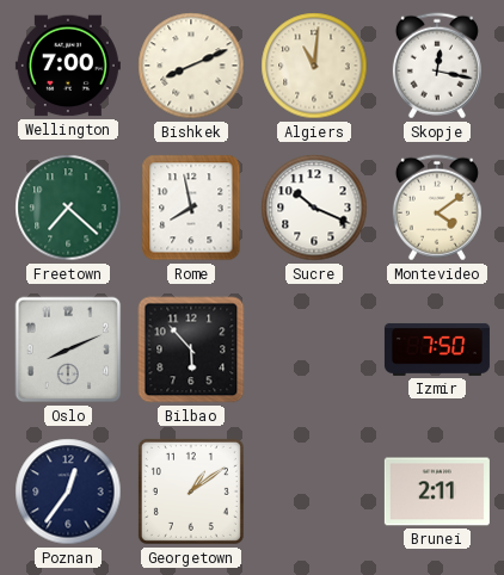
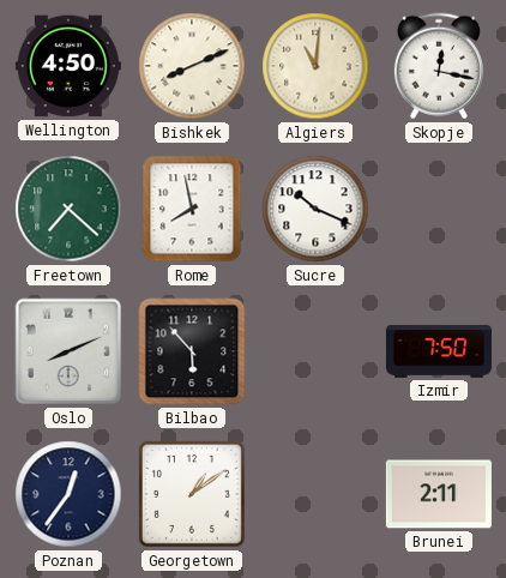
Wellington: 7:00 -> 4:50
Montevideo: 4:09 -> none
